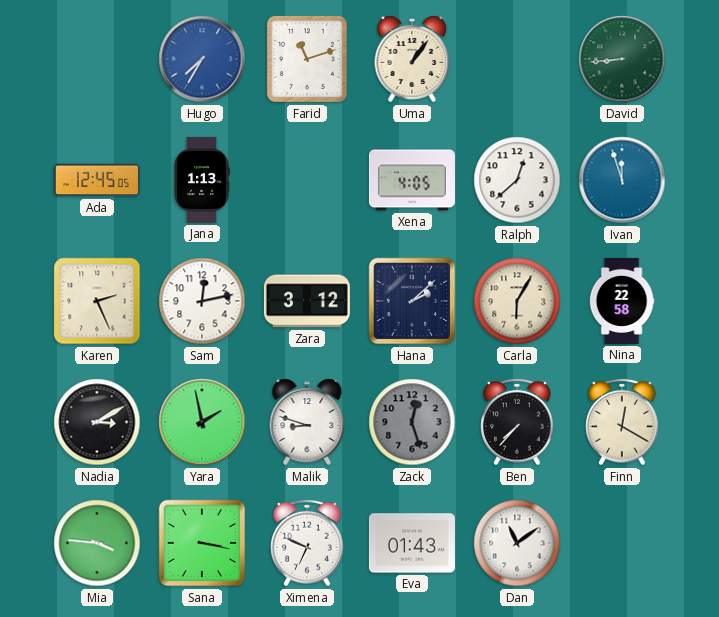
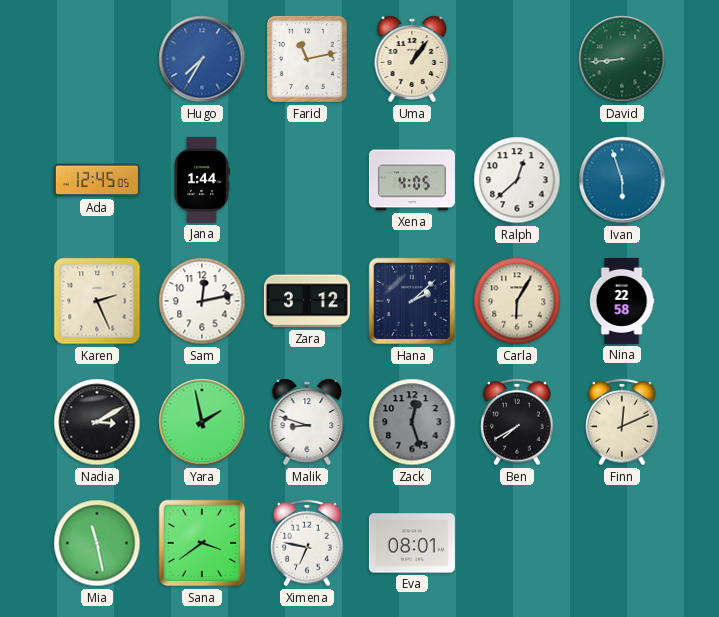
Farid: 11:12 -> 11:13
Jana: 1:13 -> 1:44
Ivan: 11:57 -> 5:57
Ben: 7:37 -> 7:40
Finn: 12:20 -> 12:11
Mia: 3:46 -> 11:28
Sana: 3:17 -> 3:39
Ximena: 6:49 -> 6:47
Eva: 01:43 -> 08:01
Dan: 11:09 -> none
